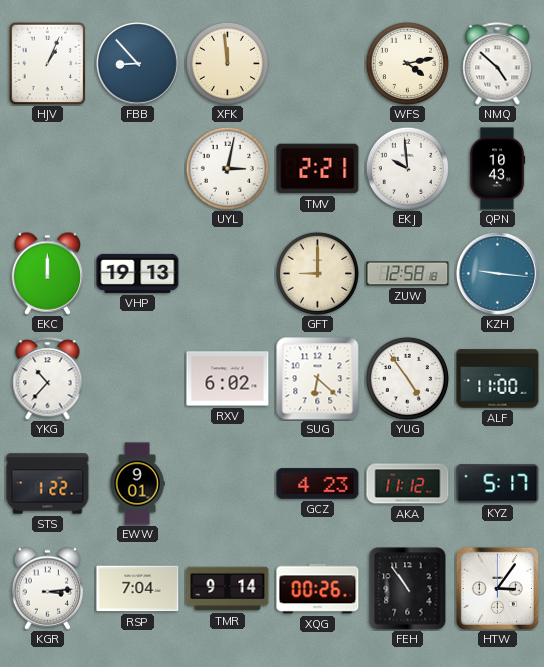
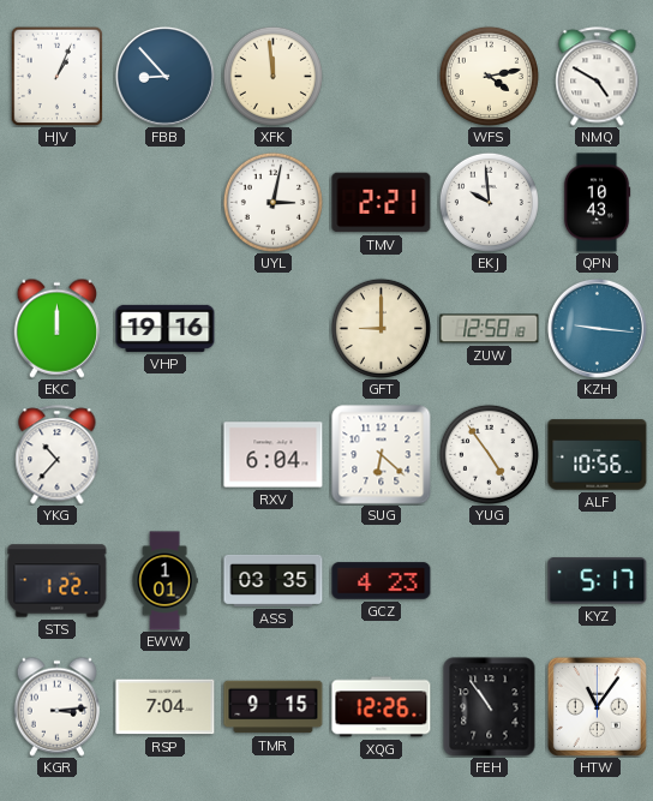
NMQ: 4:52 -> 4:50
VHP: 19:13 -> 19:16
RXV: 6:02 -> 6:04
ALF: 11:00 -> 10:56
EWW: 9:01 -> 1:01
ASS: none -> 03:35
AKA: 11:12 -> none
TMR: 9:14 -> 9:15
XQG: 00:26 -> 12:26
HTW: 3:06 -> 11:06
